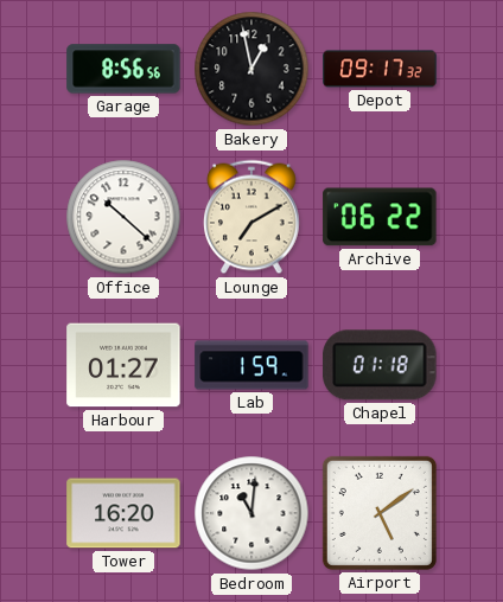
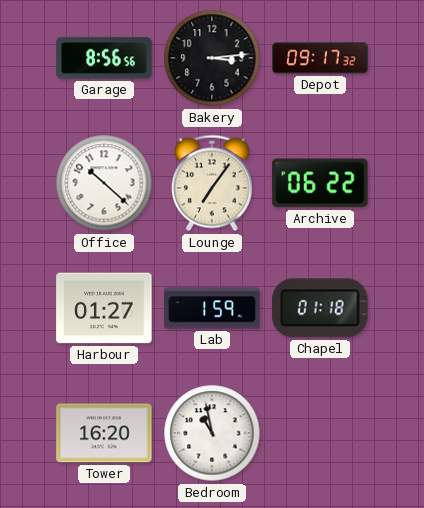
Bakery: 12:58 -> 3:14
Lounge: 7:10 -> 7:06
Bedroom: 11:01 -> 10:58
Airport: 5:09 -> none
